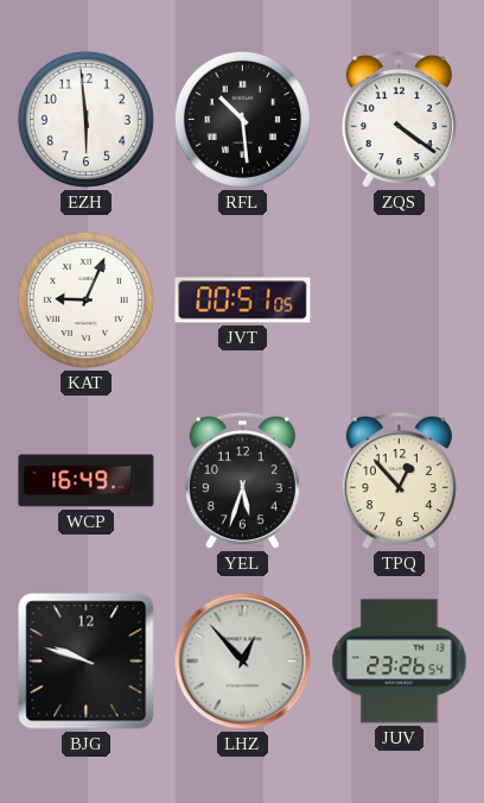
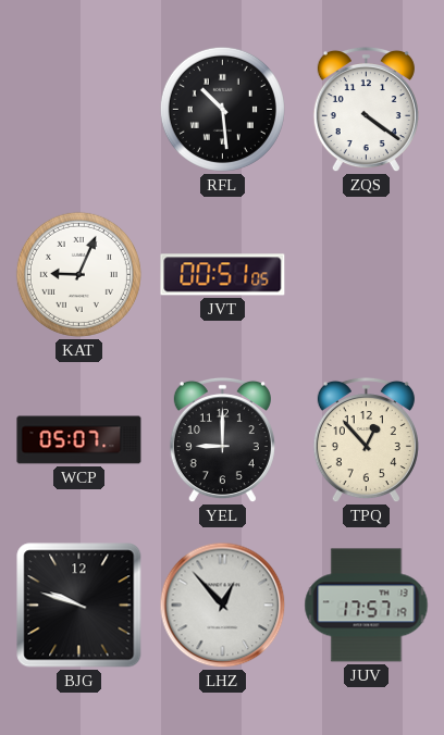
EZH: 5:59 -> none
WCP: 16:49 -> 05:07
YEL: 5:33 -> 9:00
JUV: 23:26 -> 17:57
